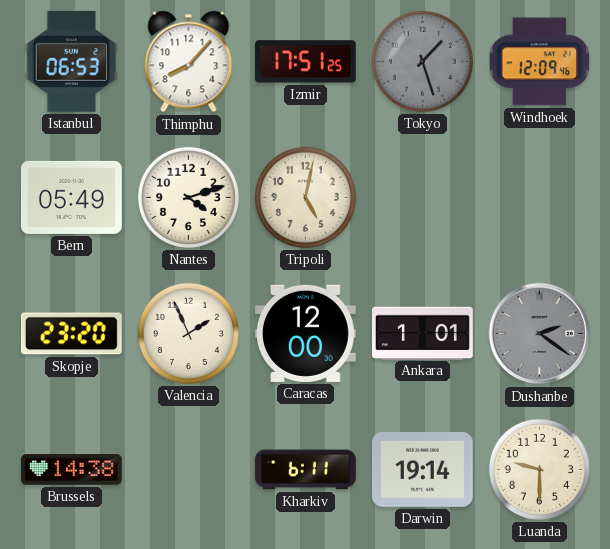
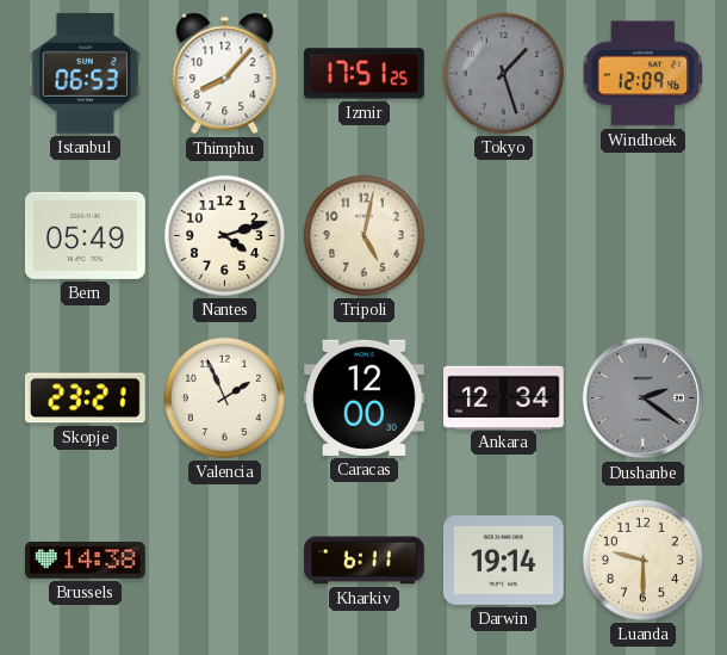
Skopje: 23:20 -> 23:21
Ankara: 1:01 -> 12:34
